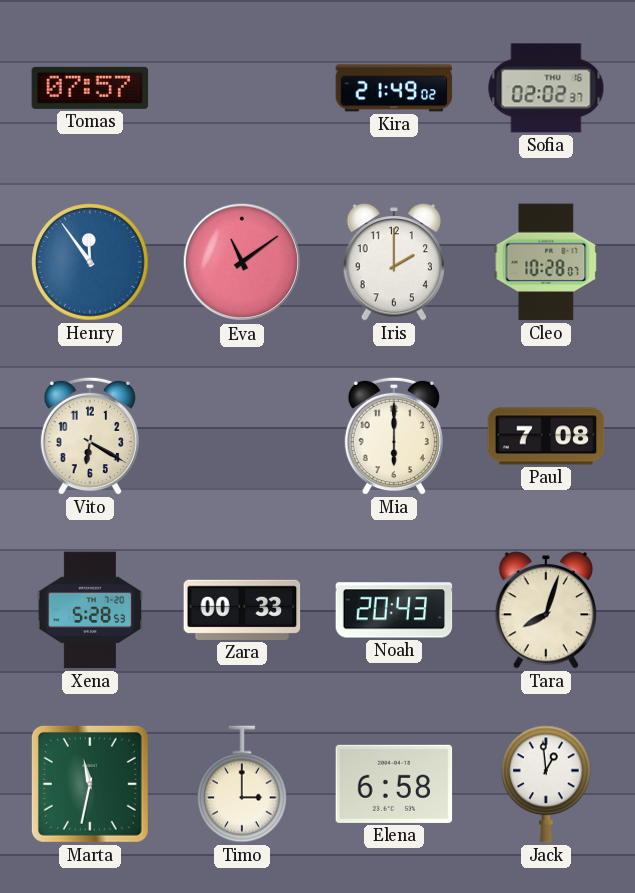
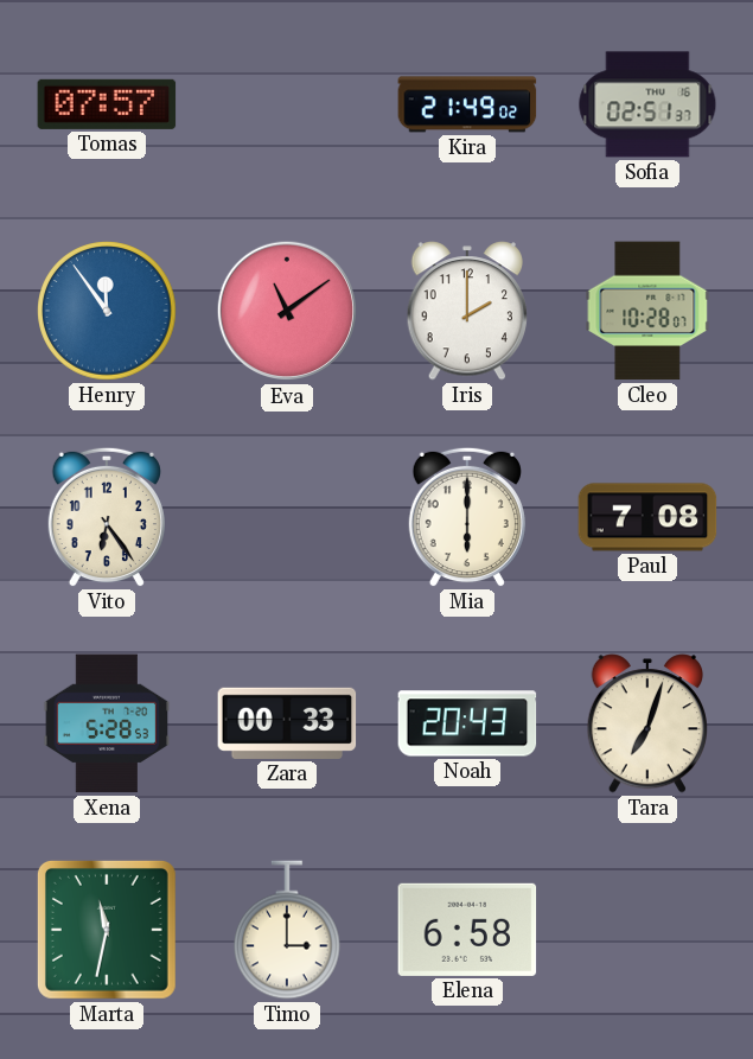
Sofia: 02:02 -> 02:51
Vito: 6:20 -> 6:24
Tara: 8:03 -> 7:03
Jack: 12:59 -> none
